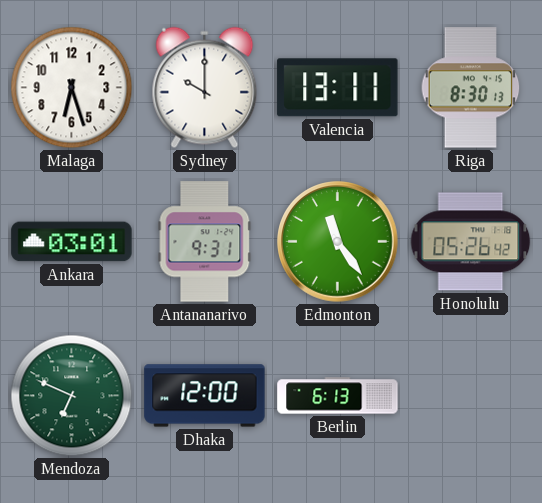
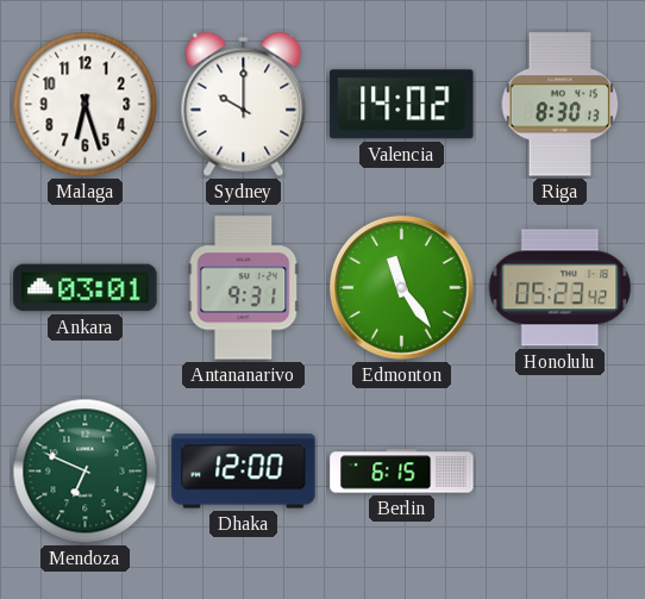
Valencia: 13:11 -> 14:02
Honolulu: 05:26 -> 05:23
Berlin: 6:13 -> 6:15
